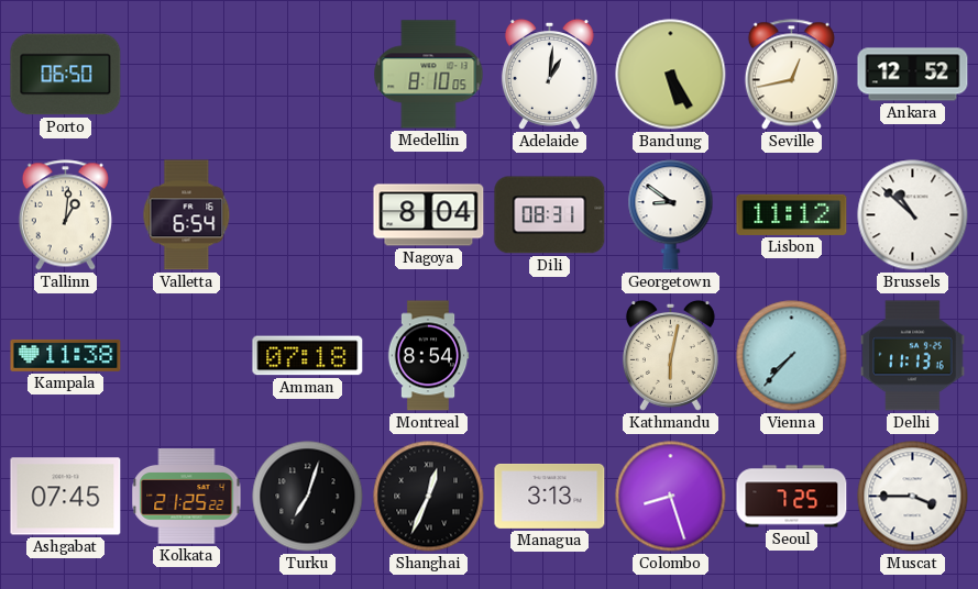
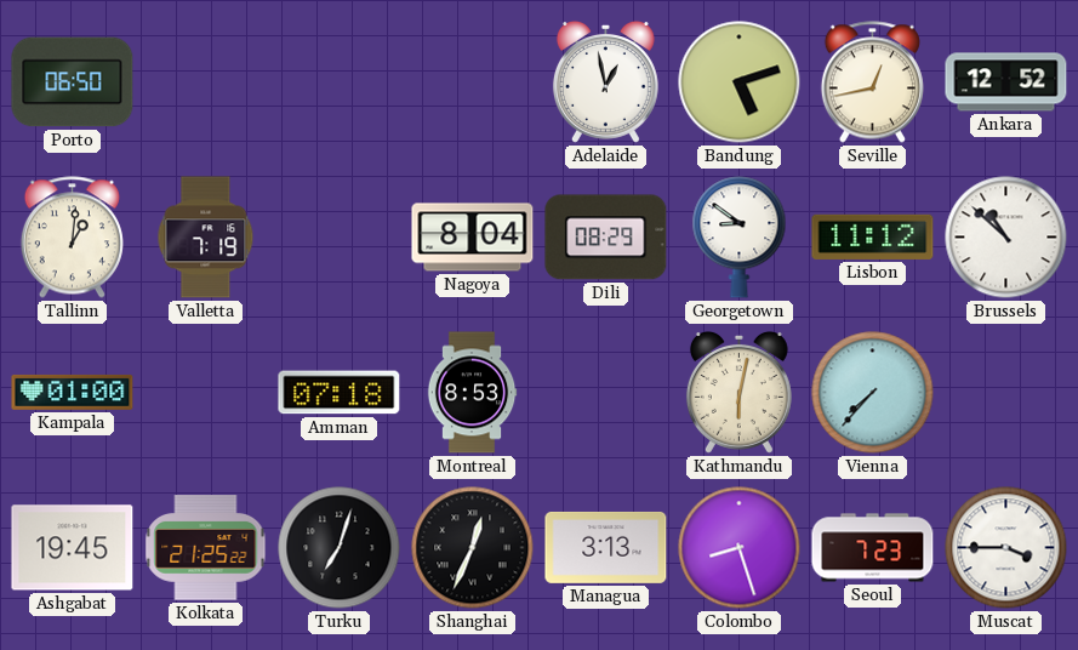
Medellin: 8:10 -> none
Adelaide: 1:01 -> 12:58
Bandung: 5:25 -> 5:12
Valletta: 6:54 -> 7:19
Dili: 08:31 -> 08:29
Kampala: 11:38 -> 01:00
Montreal: 8:54 -> 8:53
Delhi: 11:13 -> none
Ashgabat: 07:45 -> 19:45
Seoul: 7:25 -> 7:23
